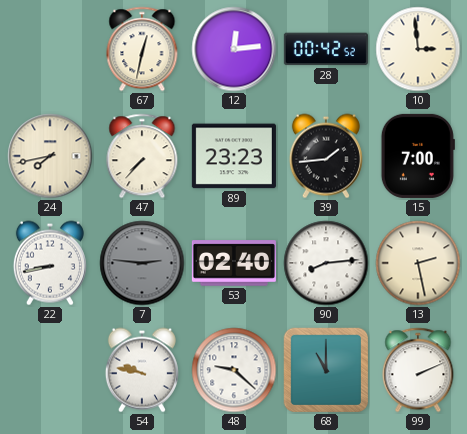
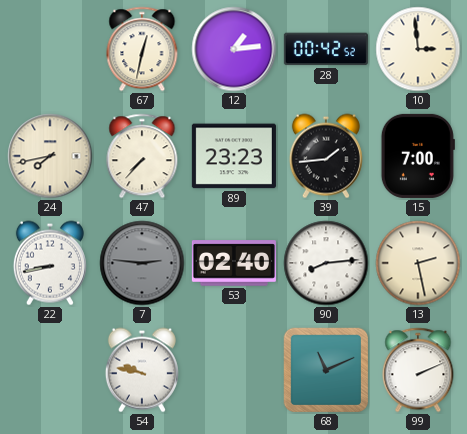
12: 12:14 -> 1:14
48: 9:22 -> none
68: 11:00 -> 11:11
